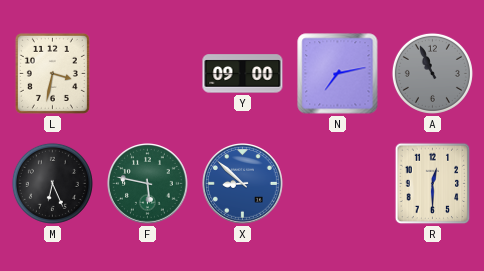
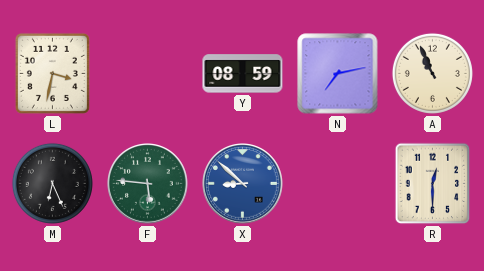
Y: 09:00 -> 08:59
A dial: grey -> cream
F: 5:47 -> 5:46
